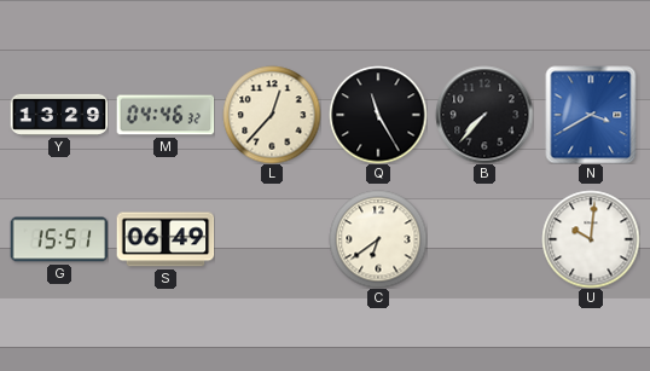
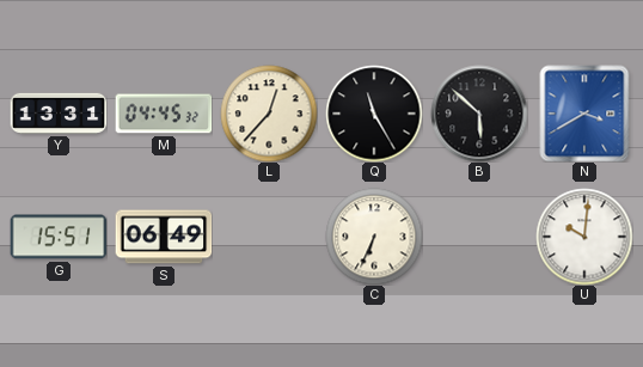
Y: 13:29 -> 13:31
M: 04:46 -> 04:45
B: 7:37 -> 5:52
C: 6:39 -> 6:34
